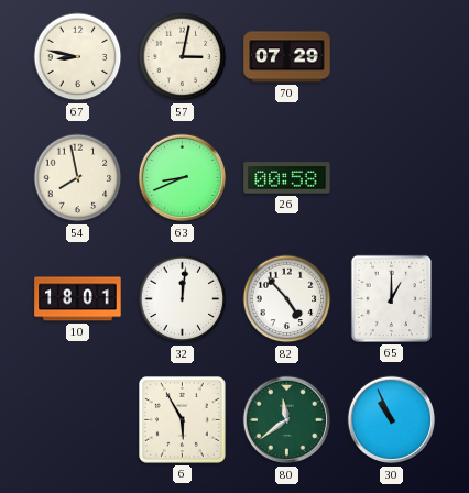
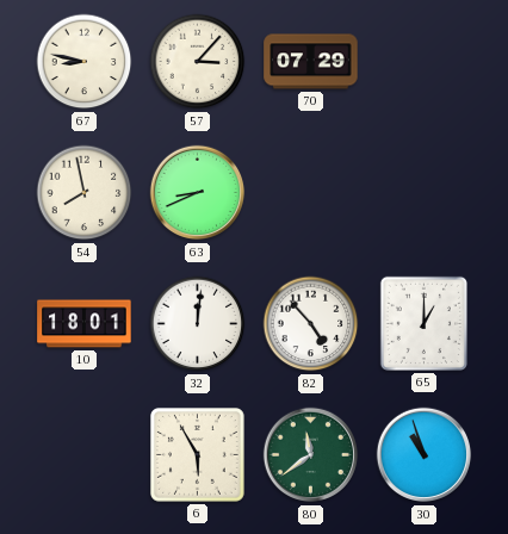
57: 3:02 -> 3:07
26: 00:58 -> none
30: 10:56 -> 10:57
